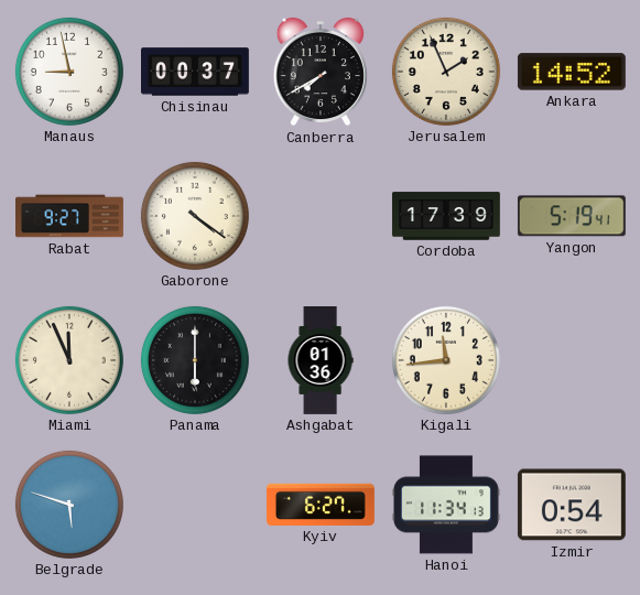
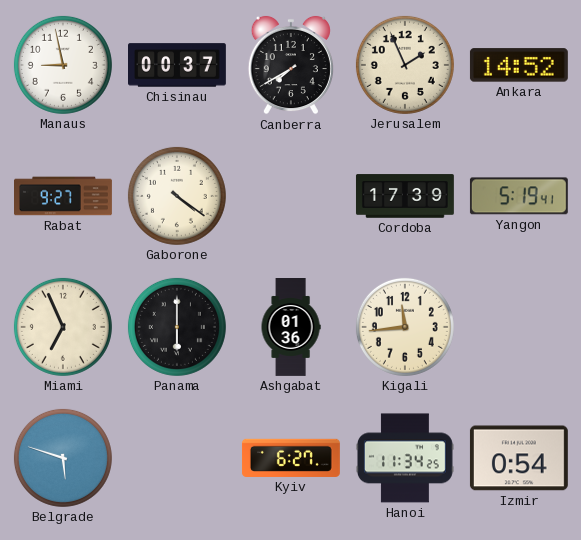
Miami: 11:56 -> 6:56
Hanoi: 11:34:13 -> 11:34:25
